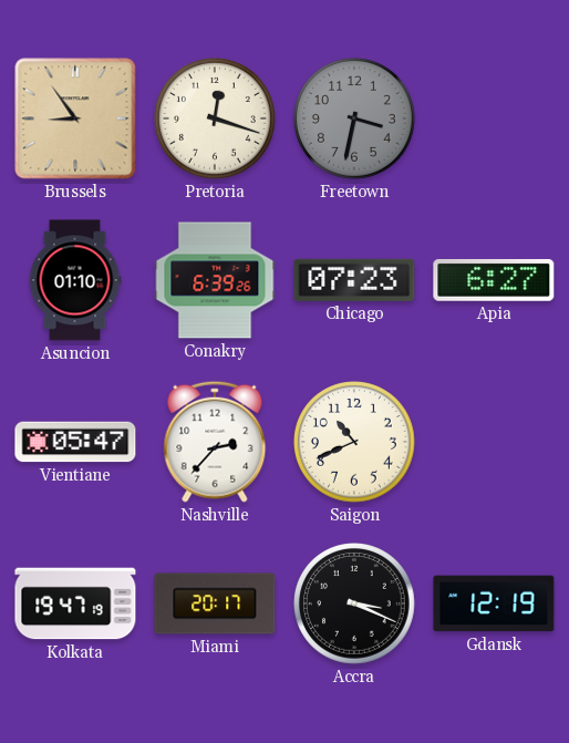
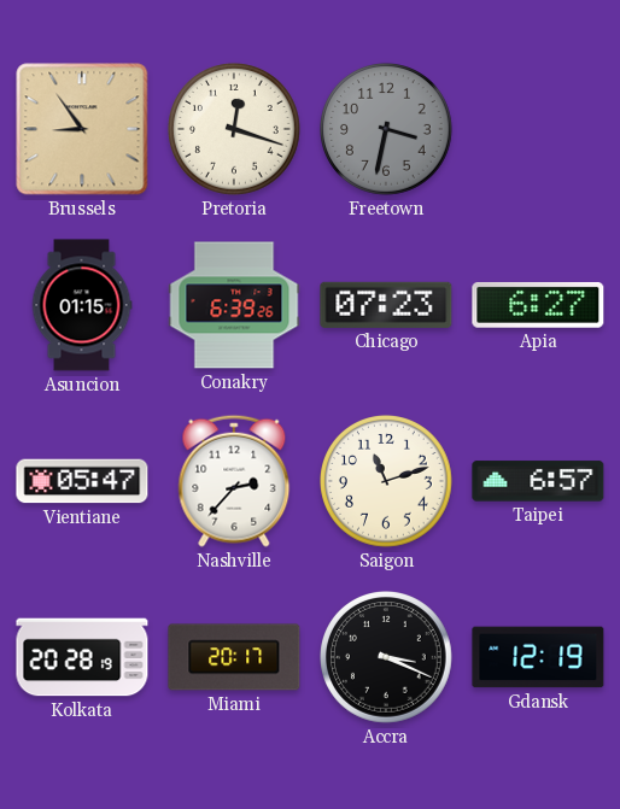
Asuncion: 01:10 -> 01:15
Saigon: 10:41 -> 11:12
Taipei: none -> 6:57
Kolkata: 19:47 -> 20:28
